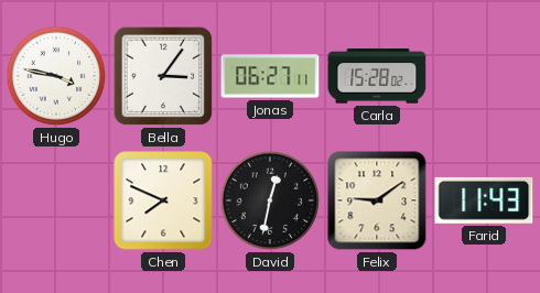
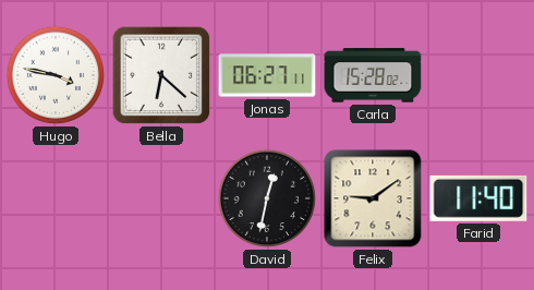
Bella: 3:06 -> 6:22
Chen: 7:49 -> none
Farid: 11:43 -> 11:40
